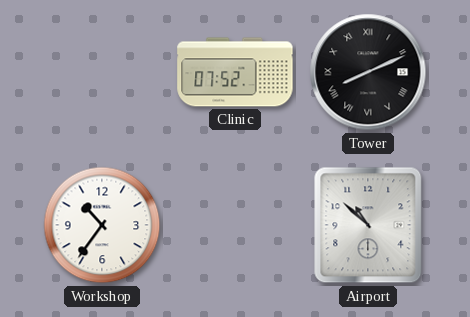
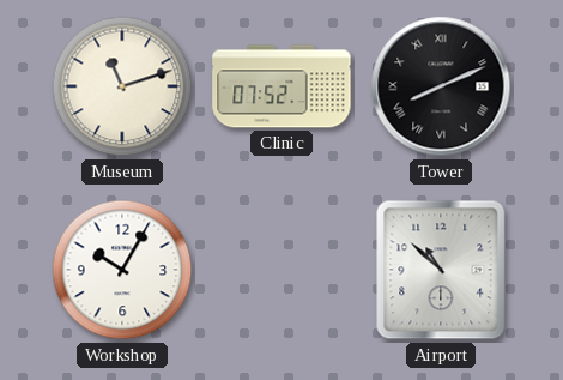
Museum: none -> 11:12
Workshop: 10:36 -> 10:05
